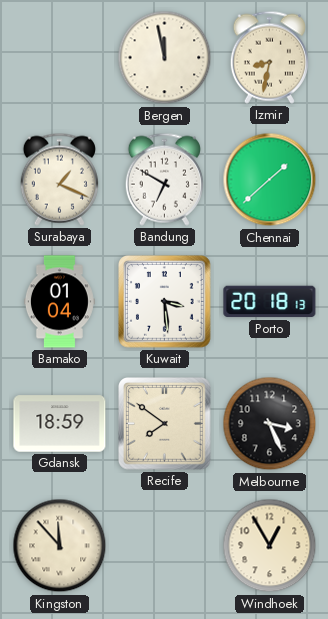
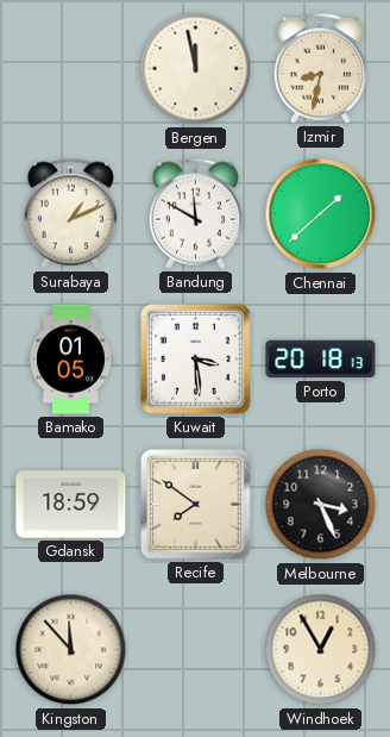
Surabaya: 1:19 -> 1:11
Bandung: 6:50 -> 11:50
Bamako: 01:04 -> 01:05
